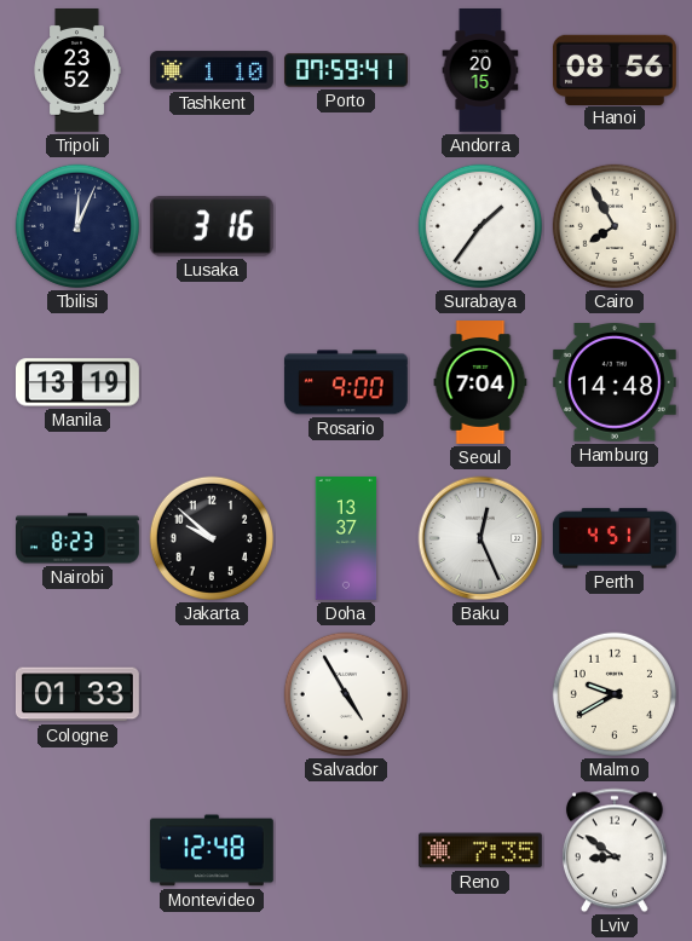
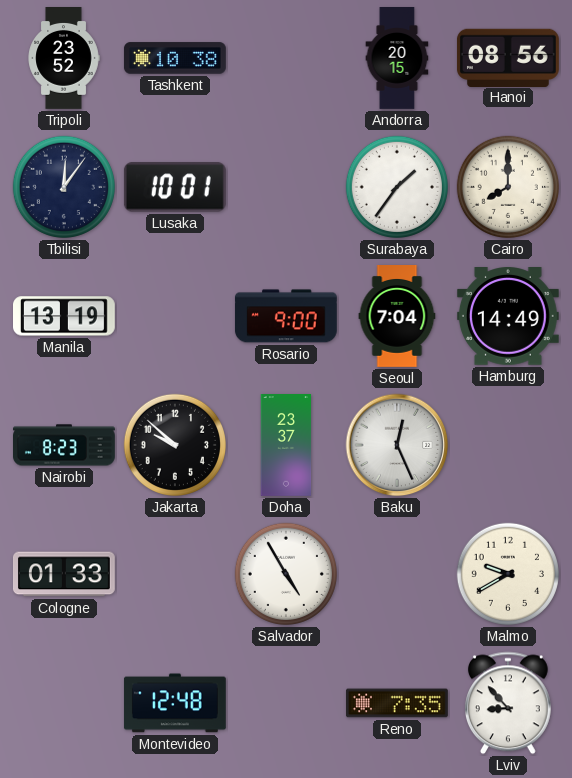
Tashkent: 1:10 -> 10:38
Porto: 07:59 -> none
Tbilisi: 12:04 -> 12:06
Lusaka: 3:16 -> 10:01
Cairo: 7:55 -> 8:00
Hamburg: 14:48 -> 14:49
Doha: 13:37 -> 23:37
Perth: 4:51 -> none
Lviv: 8:51 -> 8:53
